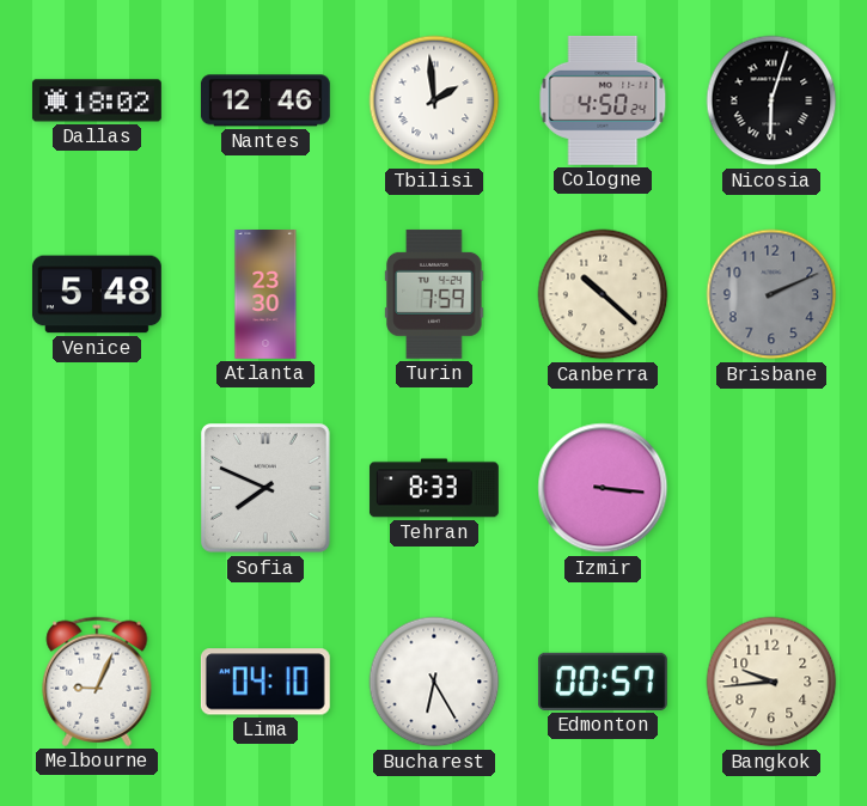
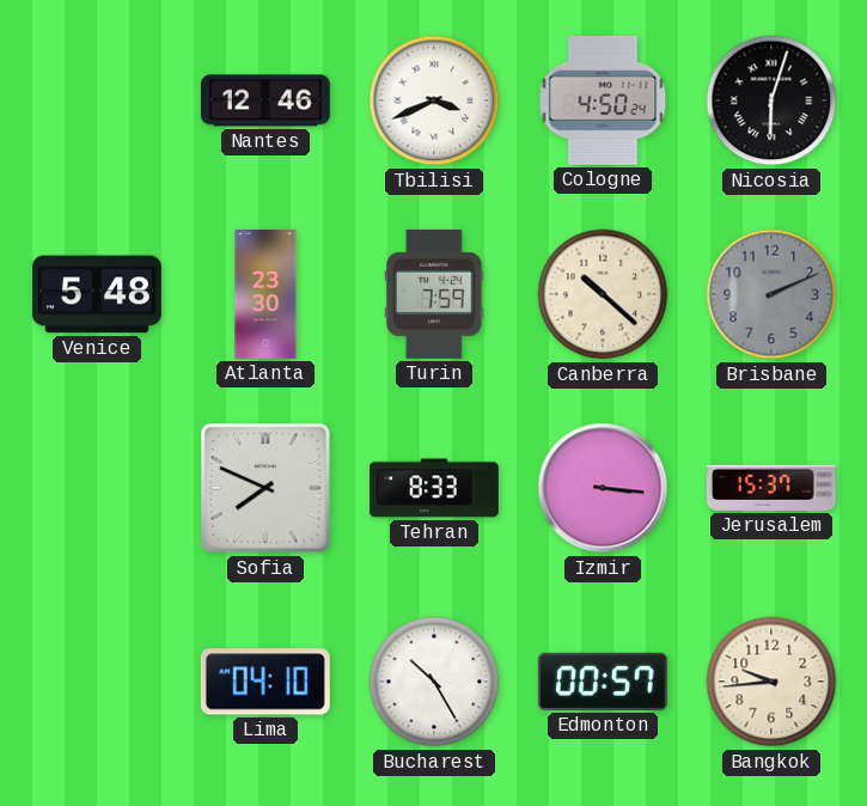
Dallas: 18:02 -> none
Tbilisi: 1:59 -> 3:41
Jerusalem: none -> 15:37
Melbourne: 9:04 -> none
Bucharest: 6:25 -> 10:25
